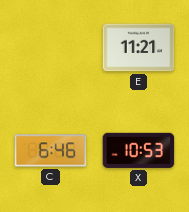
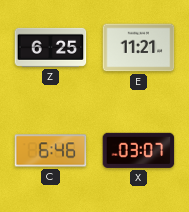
Z: none -> 6:25
X: 10:53 -> 03:07
